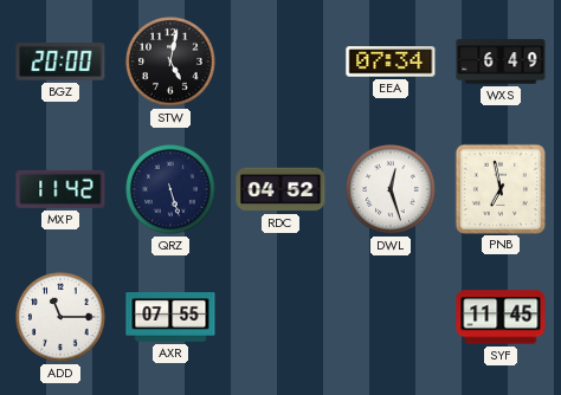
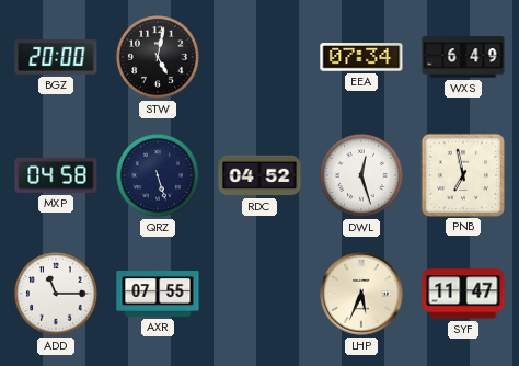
MXP: 11:42 -> 04:58
LHP: none -> 5:34
SYF: 11:45 -> 11:47
